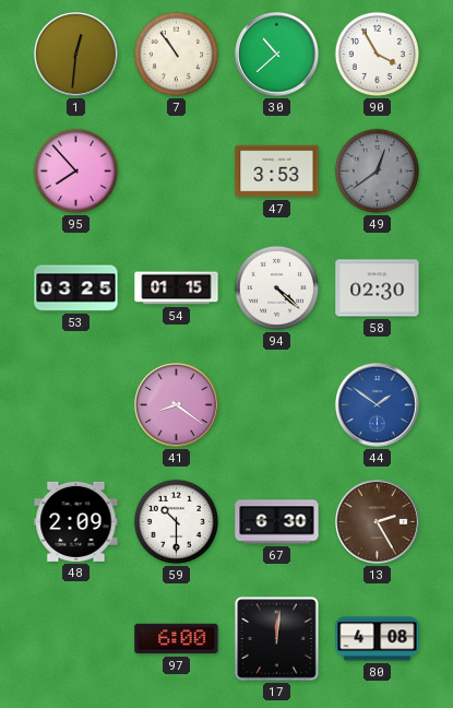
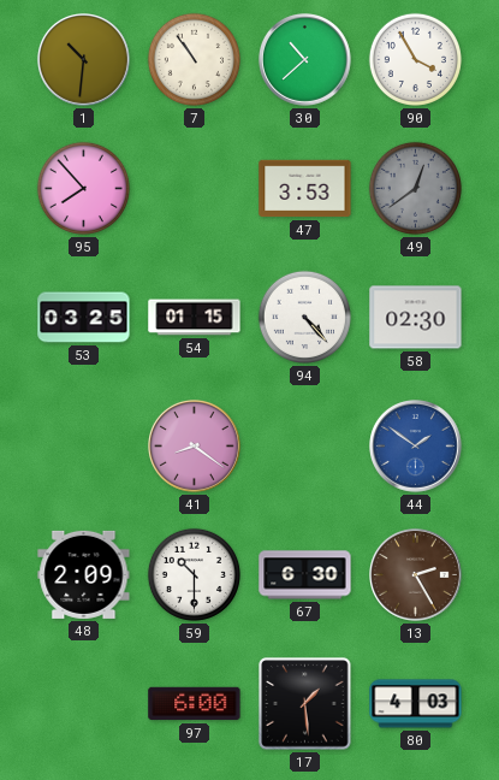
1: 12:31 -> 10:31
94: 4:22 -> 4:23
17: 12:01 -> 1:29
80: 4:08 -> 4:03
